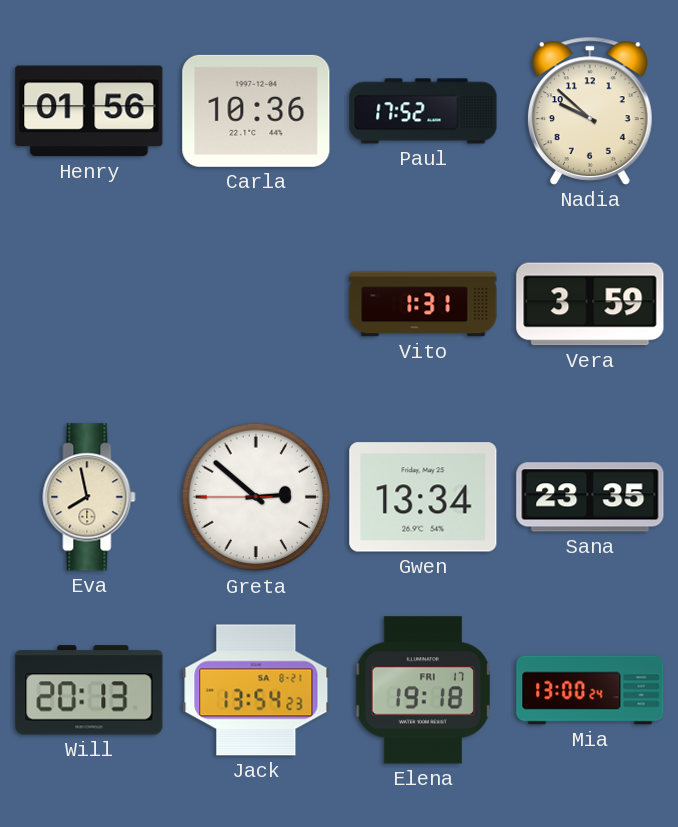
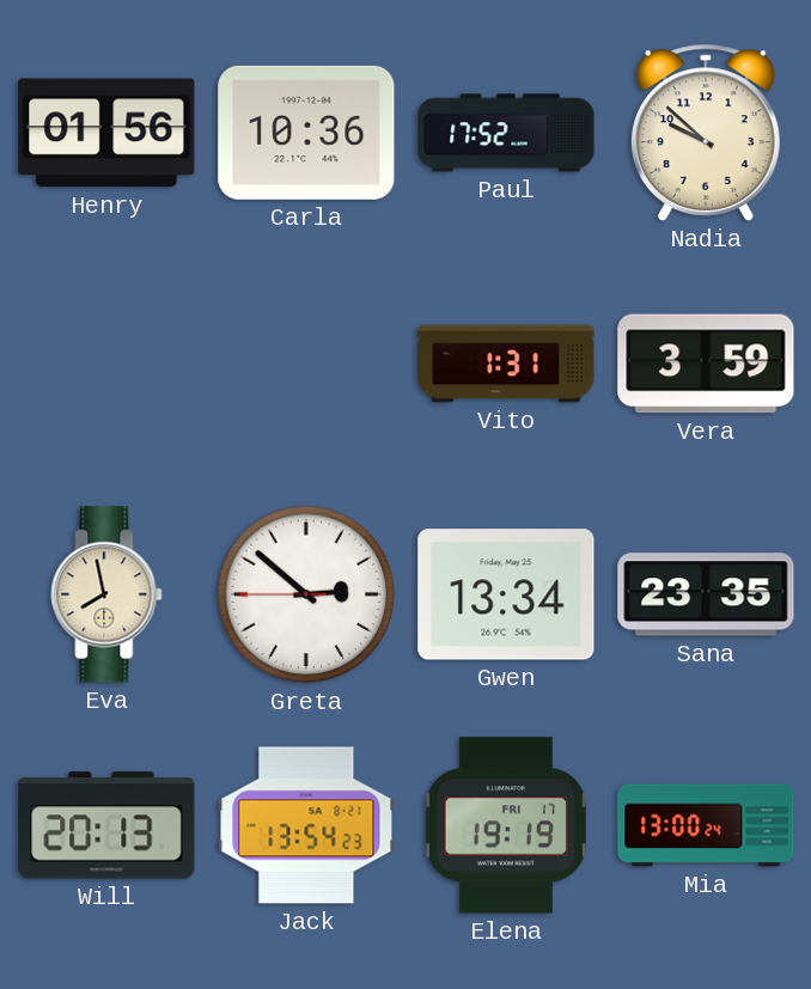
Elena: 19:18 -> 19:19
